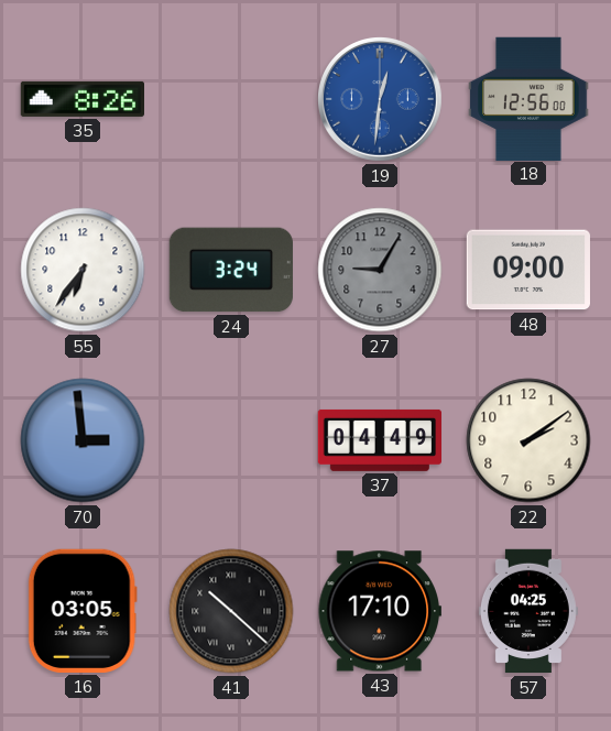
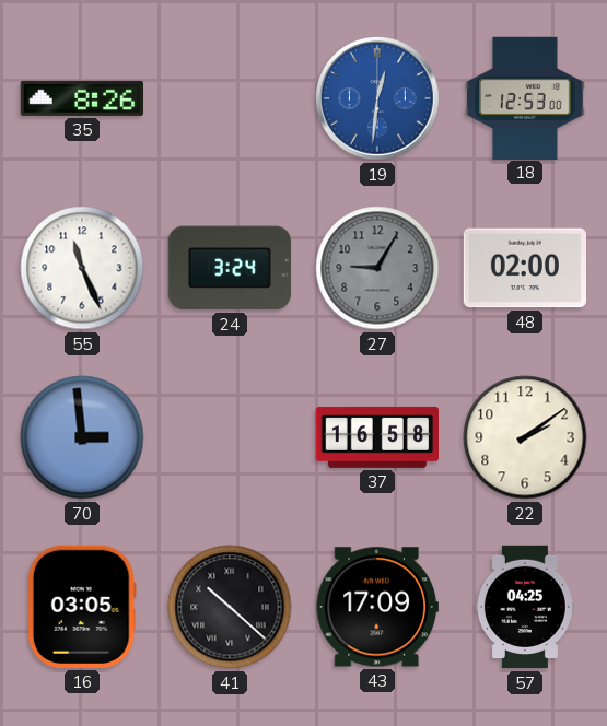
18: 12:56 -> 12:53
55: 6:36 -> 11:26
48: 09:00 -> 02:00
37: 04:49 -> 16:58
43: 17:10 -> 17:09
